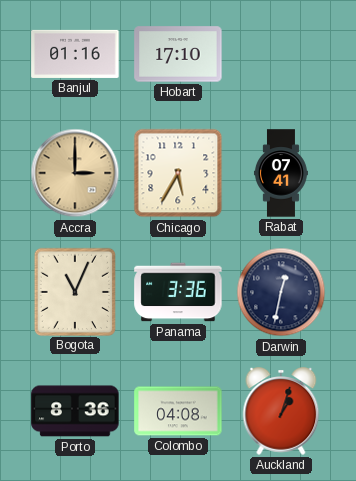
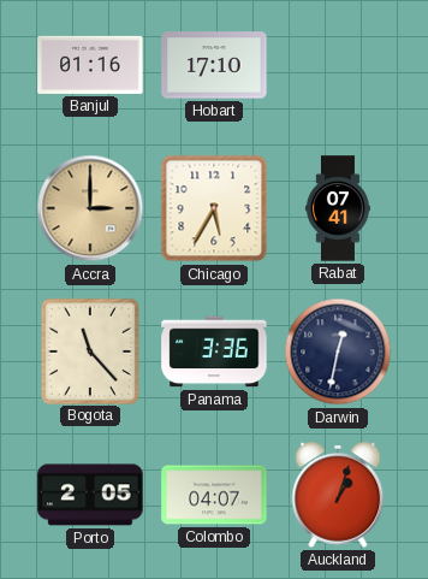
Bogota: 11:04 -> 11:23
Porto: 8:36 -> 2:05
Colombo: 04:08 -> 04:07
